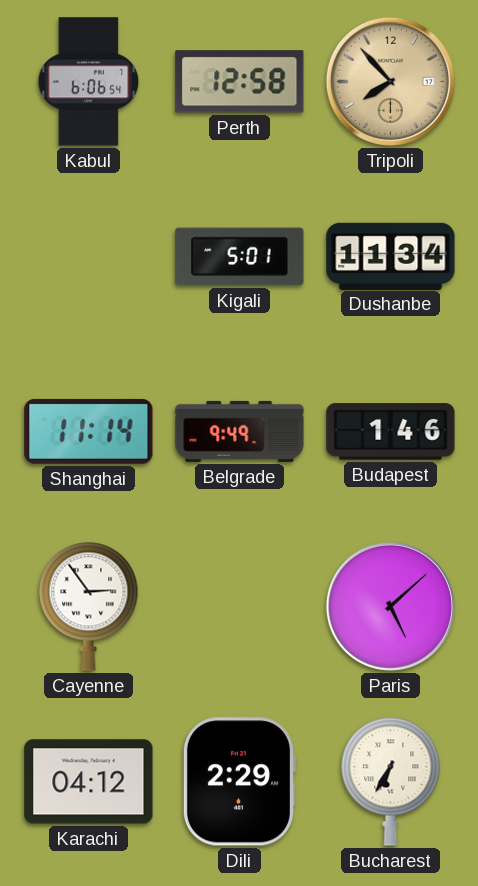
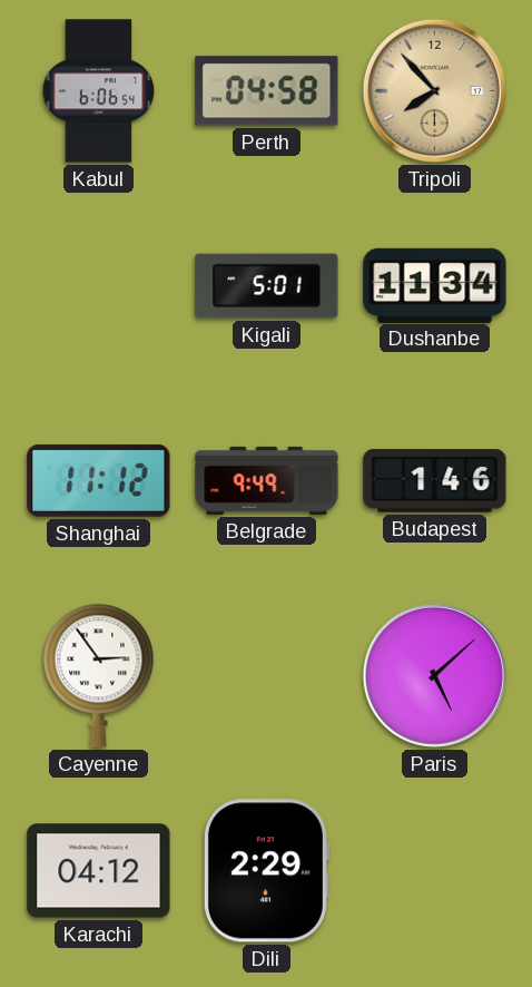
Perth: 12:58 -> 04:58
Shanghai: 11:14 -> 11:12
Bucharest: 6:35 -> none
